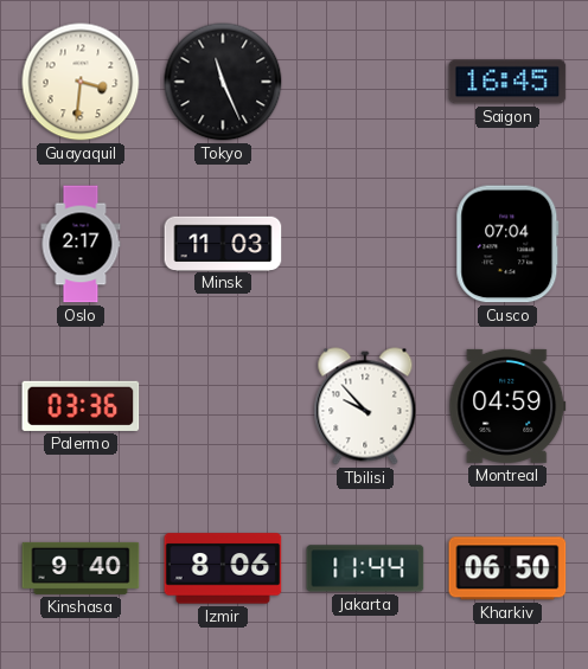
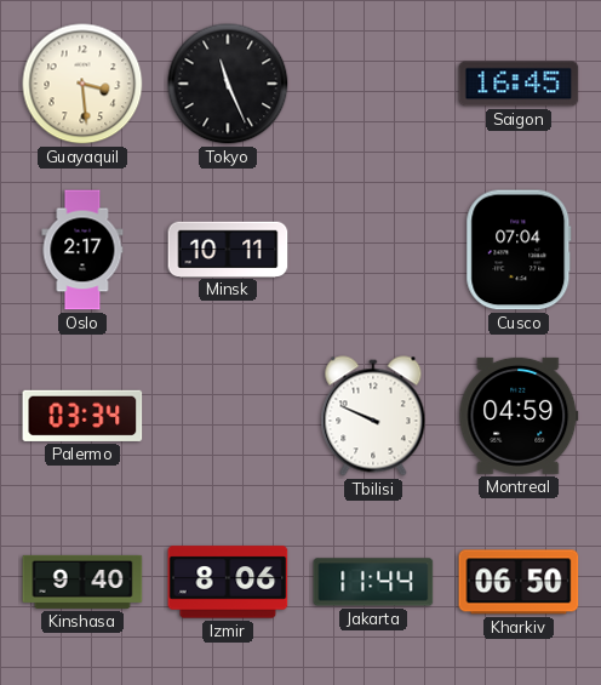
Guayaquil: 3:31 -> 3:29
Minsk: 11:03 -> 10:11
Palermo: 03:36 -> 03:34
Tbilisi: 9:53 -> 9:49
